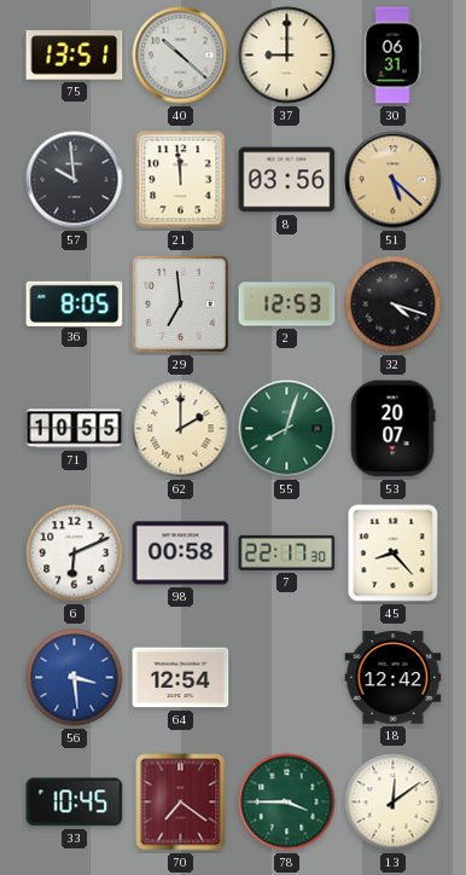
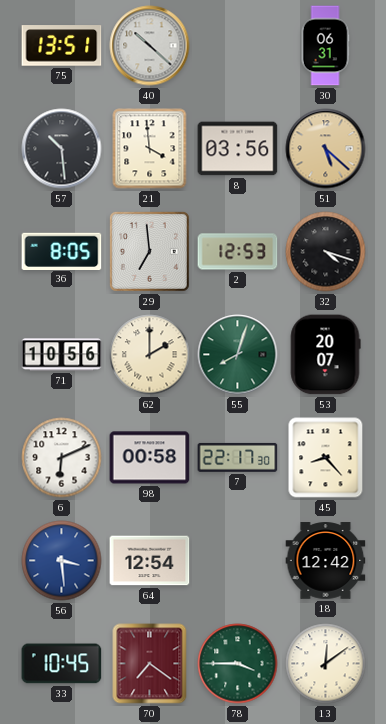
37: 9:00 -> none
57: 9:59 -> 10:29
21: 11:59 -> 3:59
71: 10:55 -> 10:56
